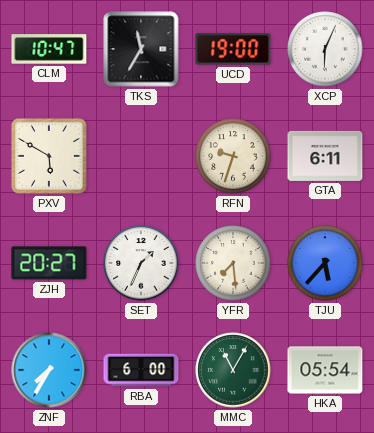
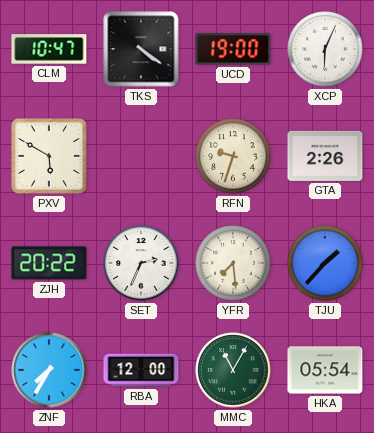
TKS: 11:35 -> 4:21
GTA: 6:11 -> 2:26
ZJH: 20:27 -> 20:22
SET: 1:34 -> 2:34
TJU: 5:37 -> 1:37
RBA: 6:00 -> 12:00
